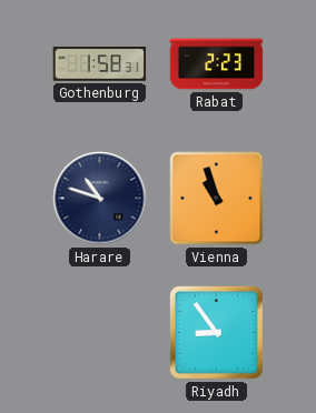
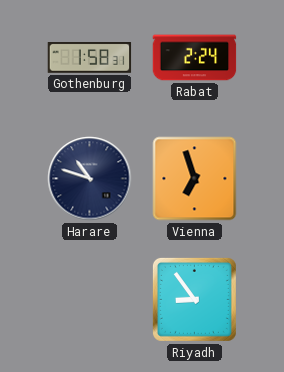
Rabat: 2:23 -> 2:24
Vienna: 10:57 -> 6:57
